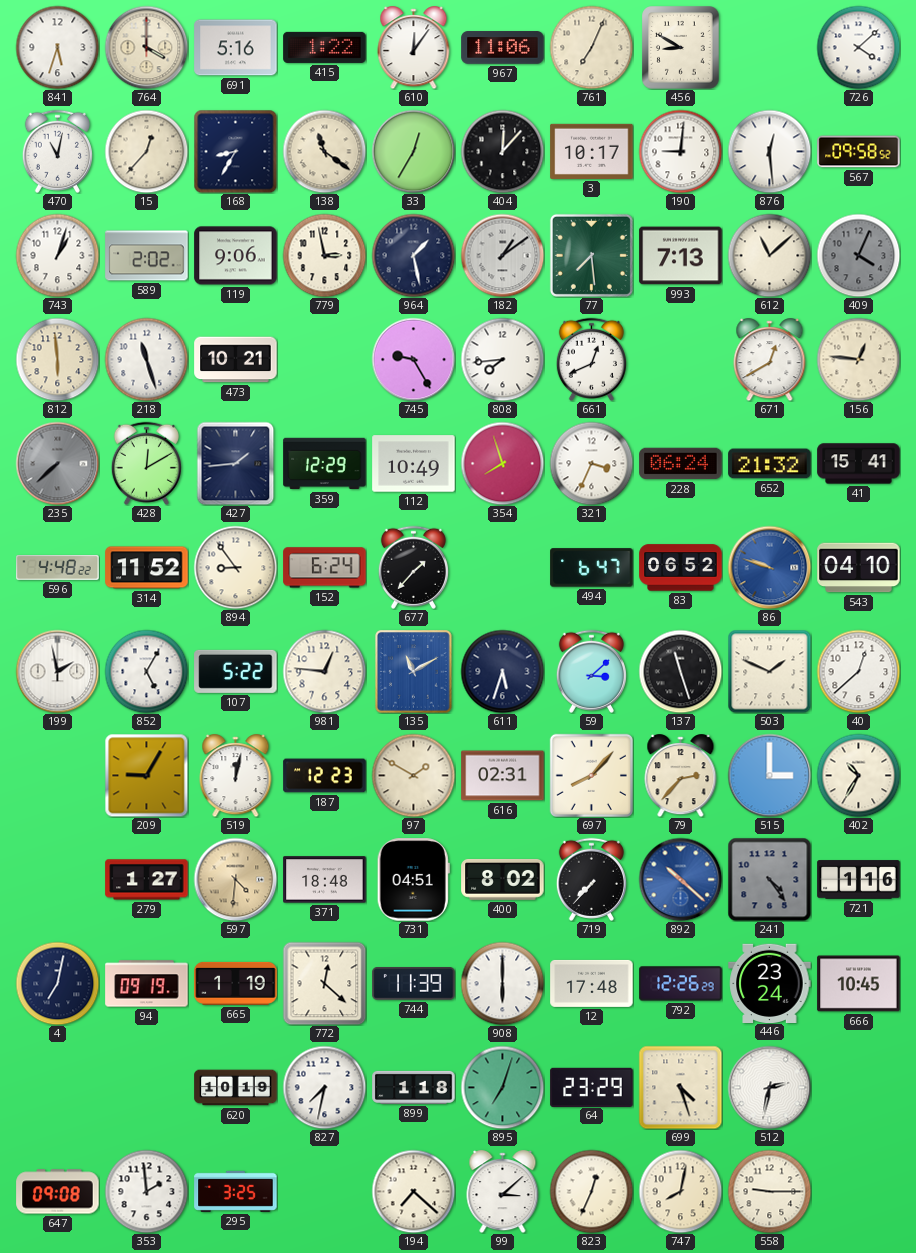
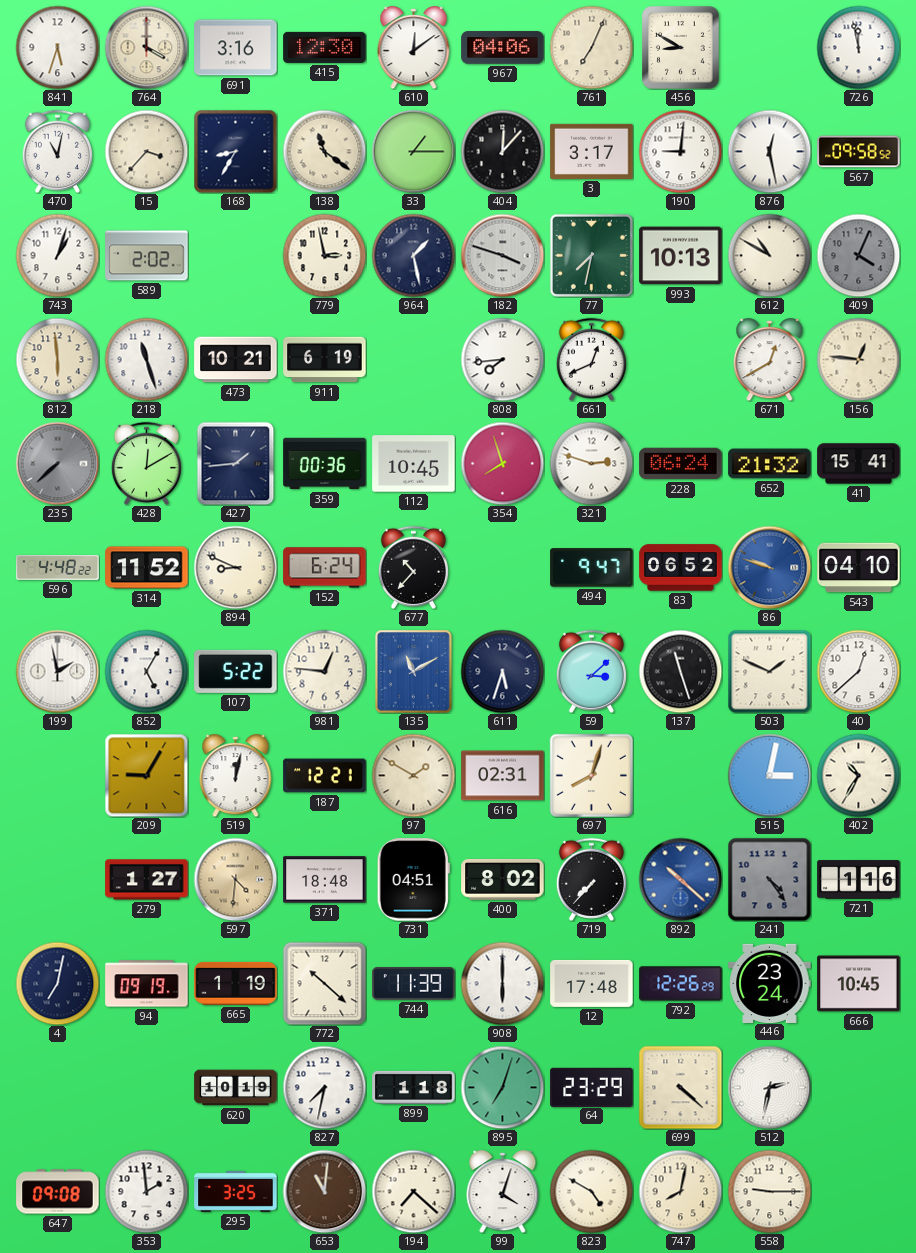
691: 5:16 -> 3:16
415: 1:22 -> 12:30
610: 12:06 -> 12:09
967: 11:06 -> 04:06
726: 4:08 -> 11:58
15: 12:37 -> 3:37
33: 12:35 -> 1:15
3: 10:17 -> 3:17
876: 12:29 -> 12:28
119: 9:06 -> none
182: 1:09 -> 3:48
77: 7:29 -> 7:32
993: 7:13 -> 10:13
612: 11:08 -> 10:50
911: none -> 6:19
745: 9:25 -> none
359: 12:29 -> 00:36
112: 10:49 -> 10:45
321: 3:34 -> 2:48
894: 8:54 -> 8:49
677: 1:37 -> 10:37
494: 6:47 -> 9:47
187: 12:23 -> 12:21
697: 8:07 -> 8:03
79: 2:37 -> none
515: 3:00 -> 3:02
772: 12:22 -> 10:22
699: 4:27 -> 4:22
653: none -> 11:01
99: 3:08 -> 4:03
823: 12:34 -> 4:50
